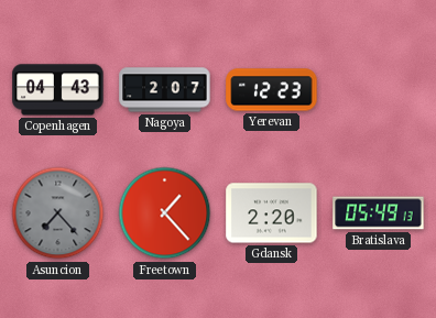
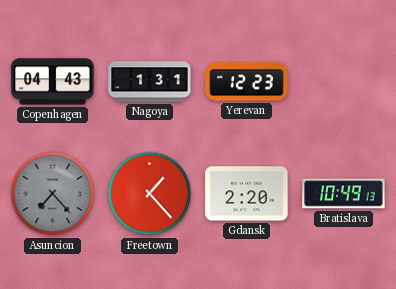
Nagoya: 2:07 -> 1:31
Bratislava: 05:49 -> 10:49
